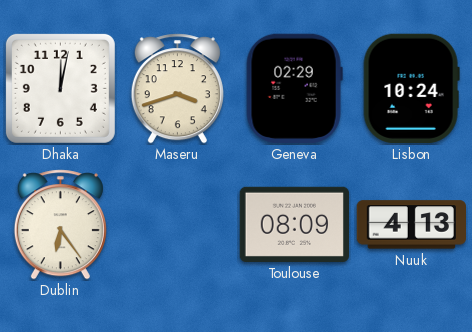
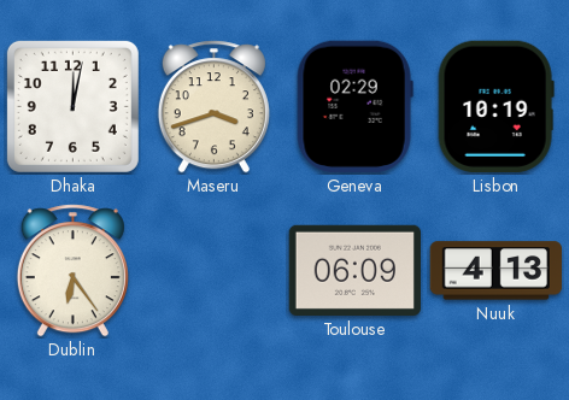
Lisbon: 10:24 -> 10:19
Toulouse: 08:09 -> 06:09
